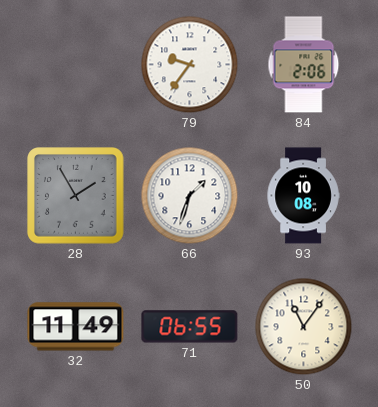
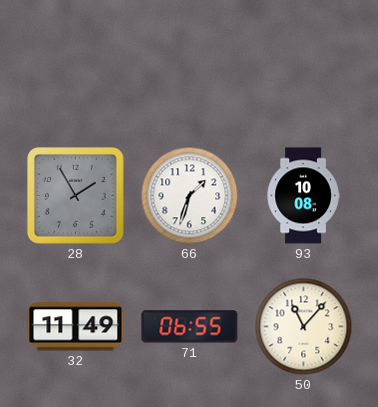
79: 9:36 -> none
84: 2:06 -> none
50: 11:06 -> 11:07
